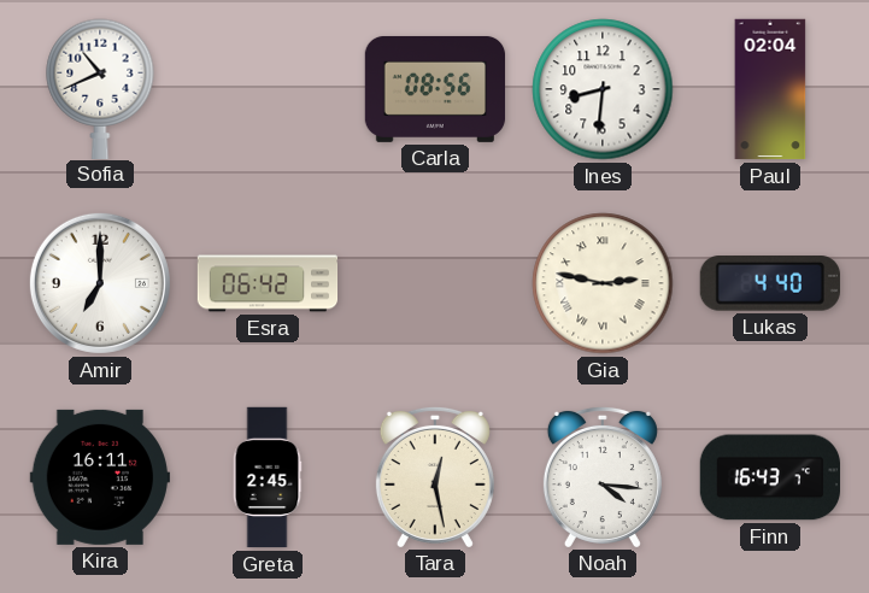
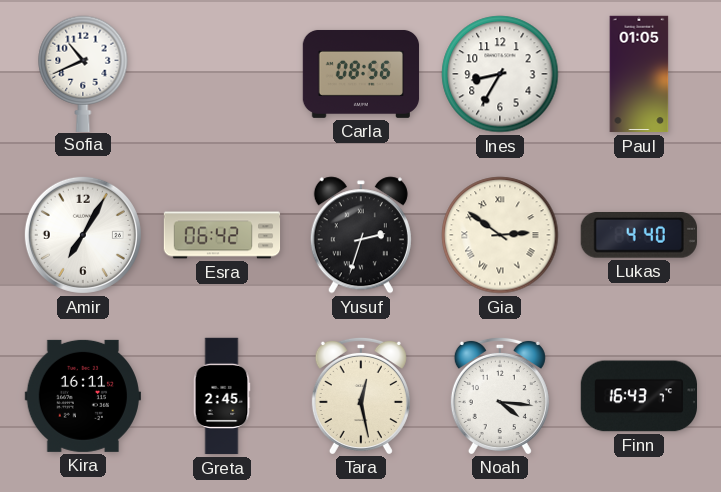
Ines: 8:31 -> 8:35
Paul: 02:04 -> 01:05
Amir: 7:00 -> 7:05
Yusuf: none -> 2:33
Gia: 2:47 -> 2:51
